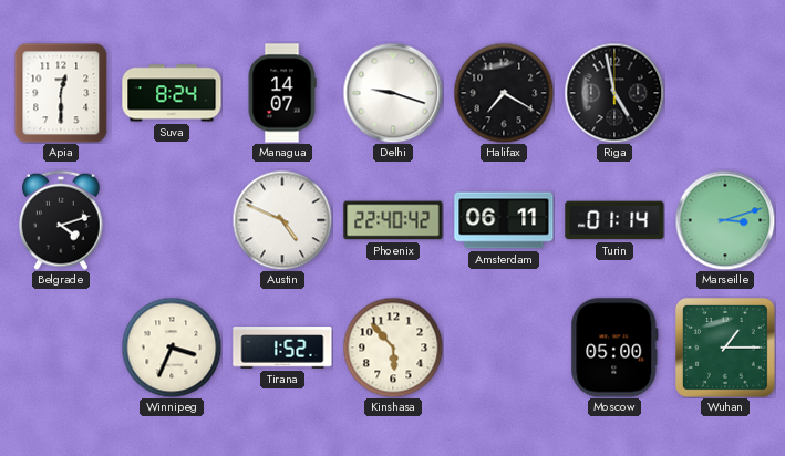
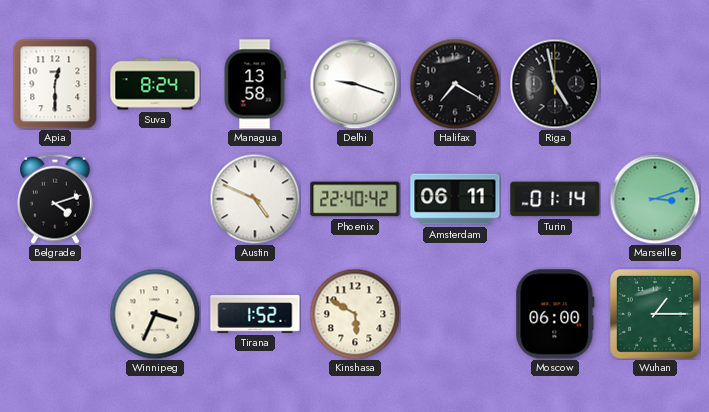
Managua: 14:07 -> 13:58
Kinshasa: 5:53 -> 5:50
Moscow: 05:00 -> 06:00
